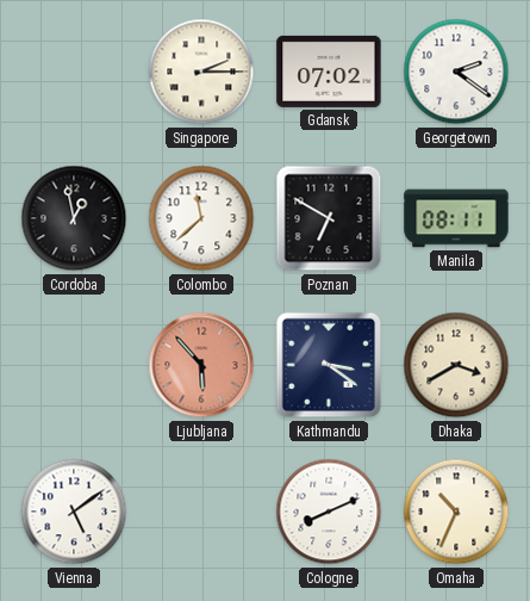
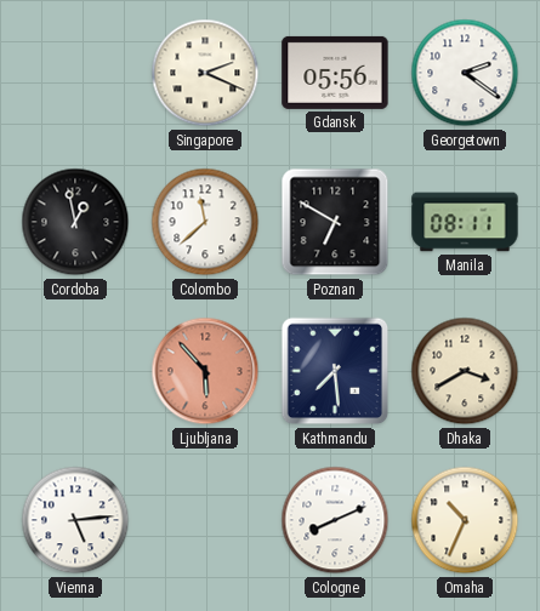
Singapore: 2:15 -> 2:19
Gdansk: 07:02 -> 05:56
Kathmandu: 3:21 -> 7:29
Vienna: 5:09 -> 5:14
